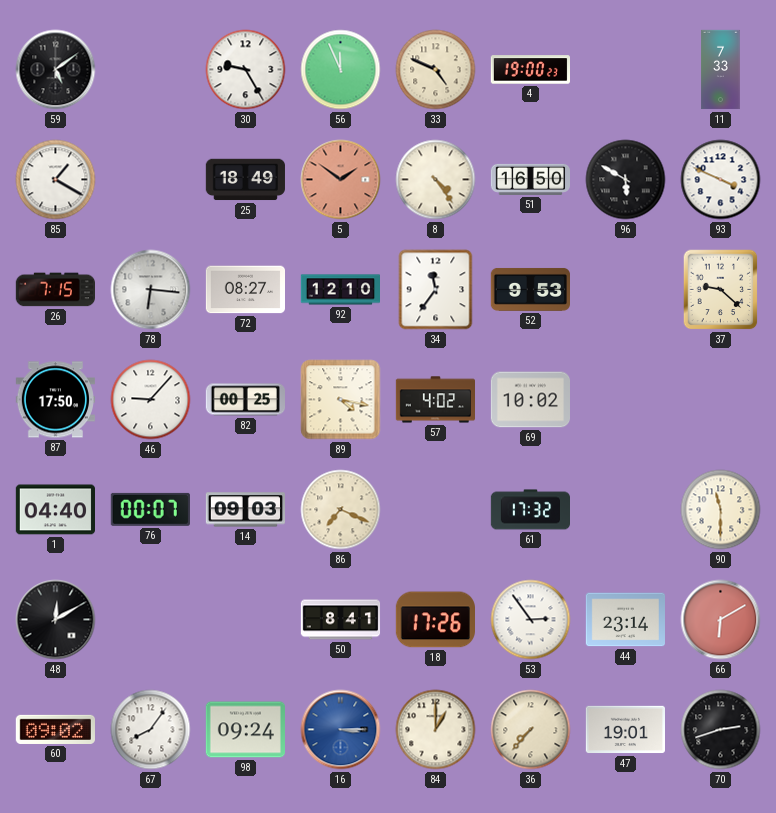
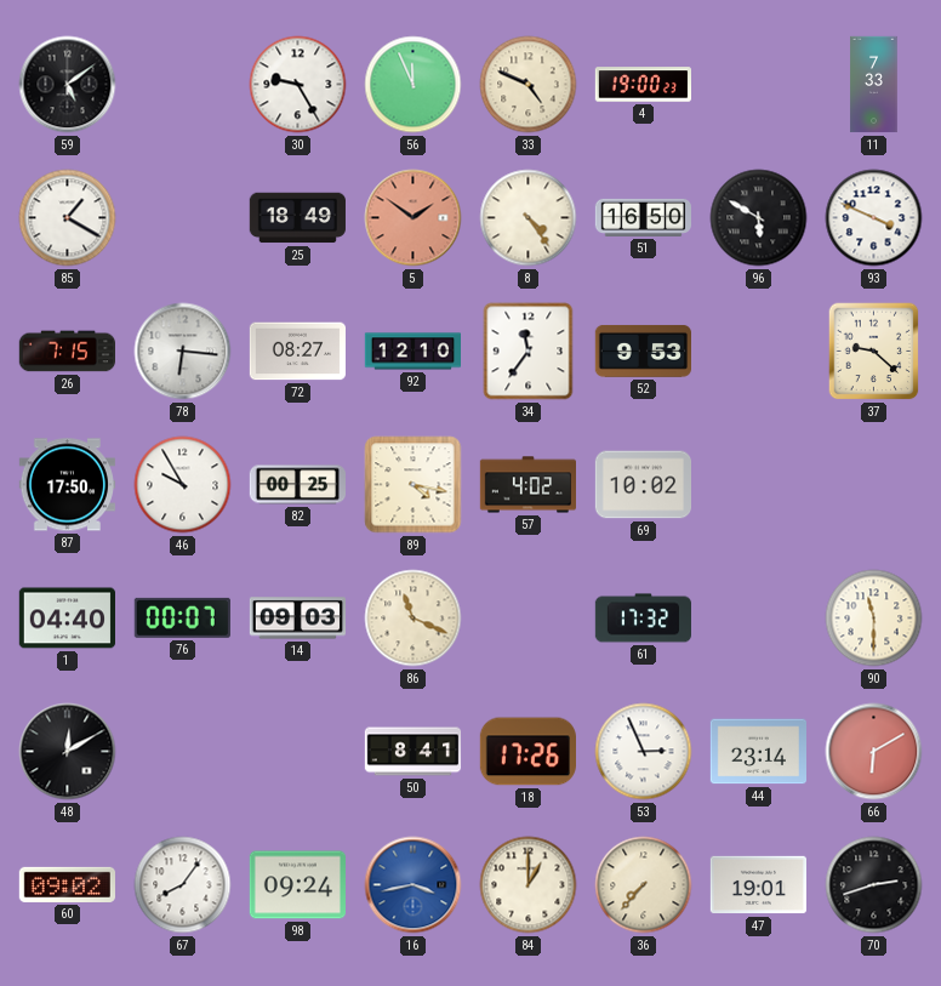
46: 9:07 -> 9:55
86: 7:19 -> 11:19
53: 2:54 -> 2:56
16: 3:15 -> 3:43
